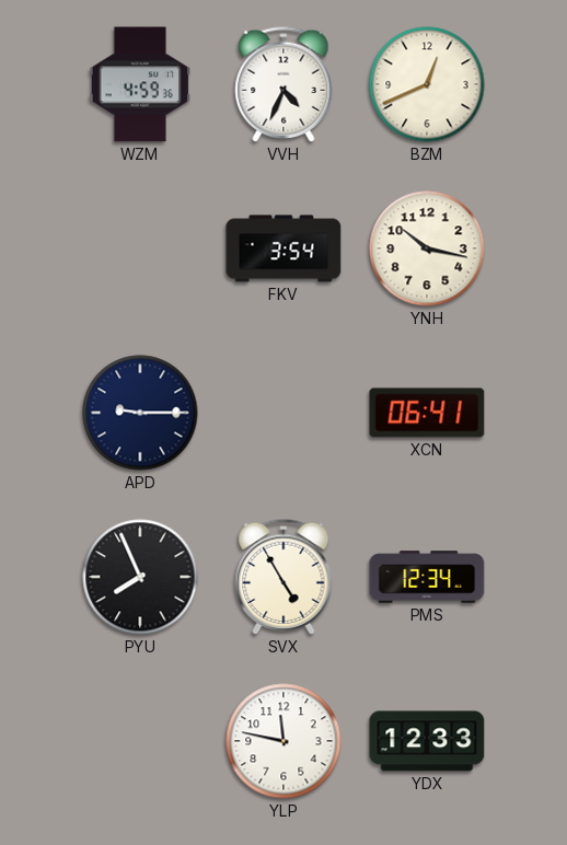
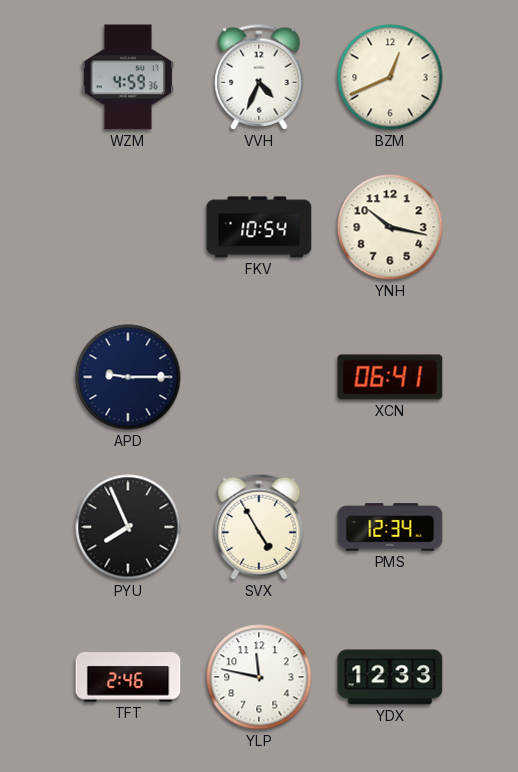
FKV: 3:54 -> 10:54
TFT: none -> 2:46
